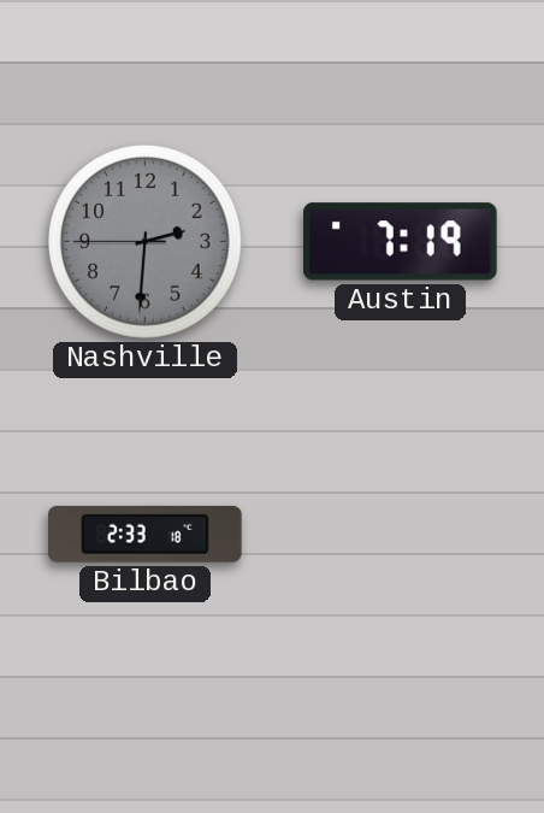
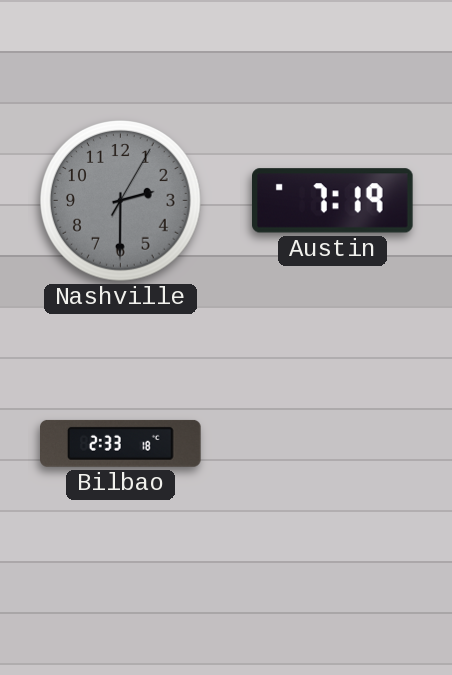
Nashville: 2:30:45 -> 2:30:05
